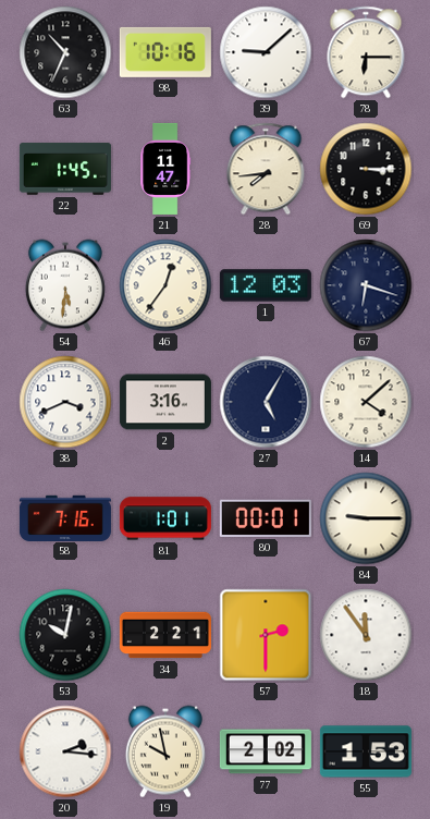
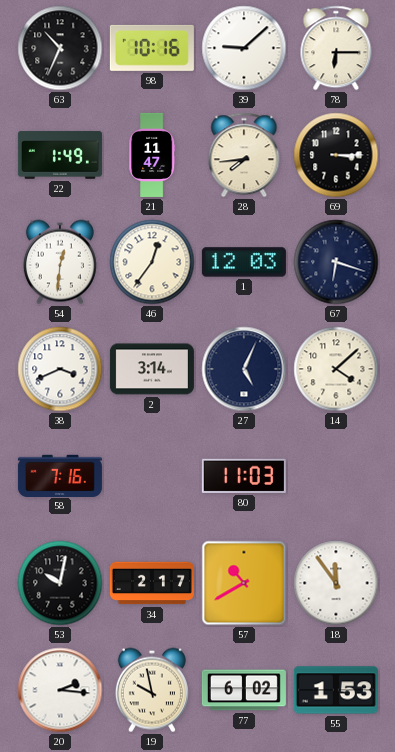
22: 1:45 -> 1:49
54: 5:31 -> 12:31
2: 3:16 -> 3:14
27: 5:05 -> 5:04
81: 1:01 -> none
80: 00:01 -> 11:03
84: 9:15 -> none
34: 2:21 -> 2:17
57: 2:30 -> 10:40
77: 2:02 -> 6:02
